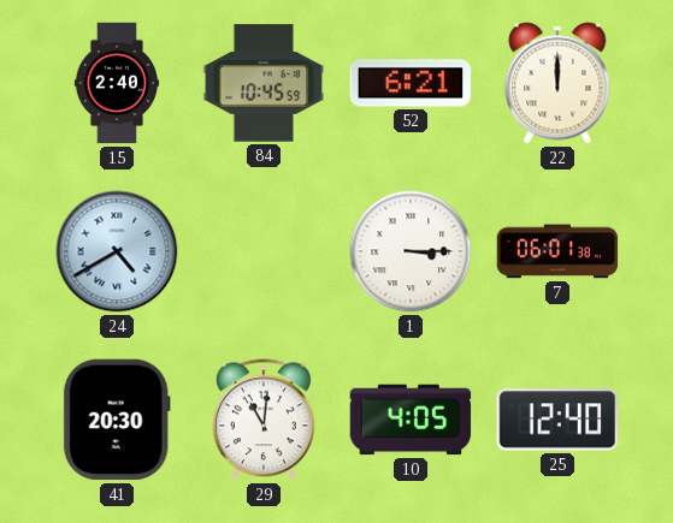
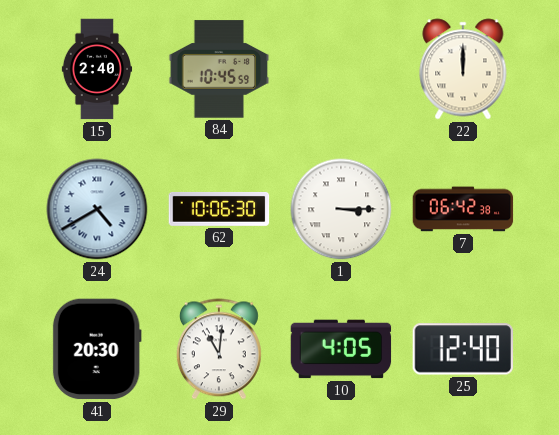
52: 6:21 -> none
62: none -> 10:06
7: 06:01 -> 06:42
